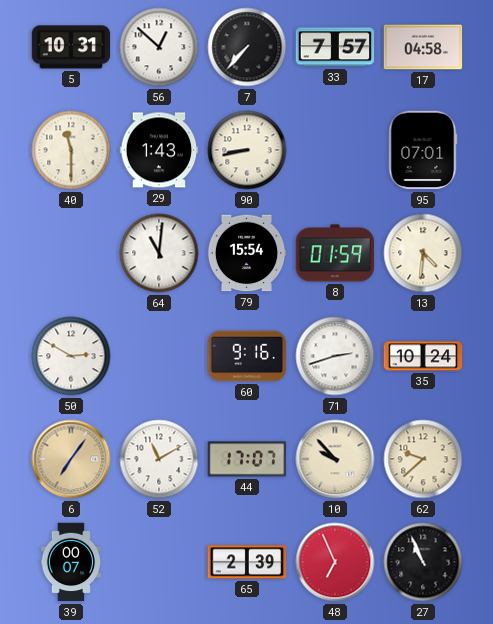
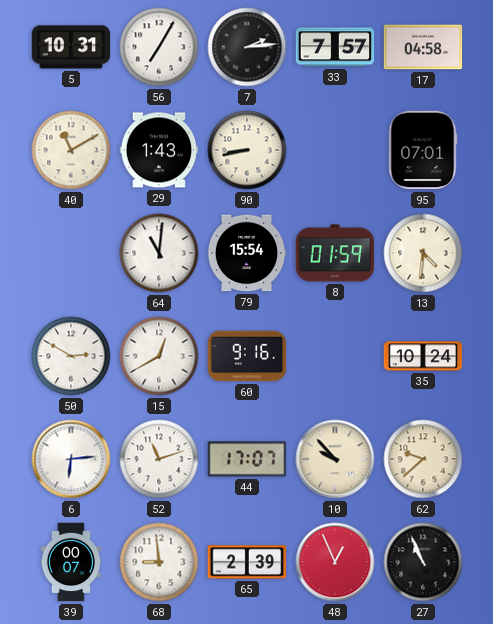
56: 12:52 -> 7:05
7: 7:37 -> 2:14
40: 11:30 -> 11:10
15: none -> 12:40
71: 2:42 -> none
6: 7:06 -> 6:14
6 dial: champagne -> white
52: 11:10 -> 11:12
68: none -> 8:59
48: 6:56 -> 12:56
